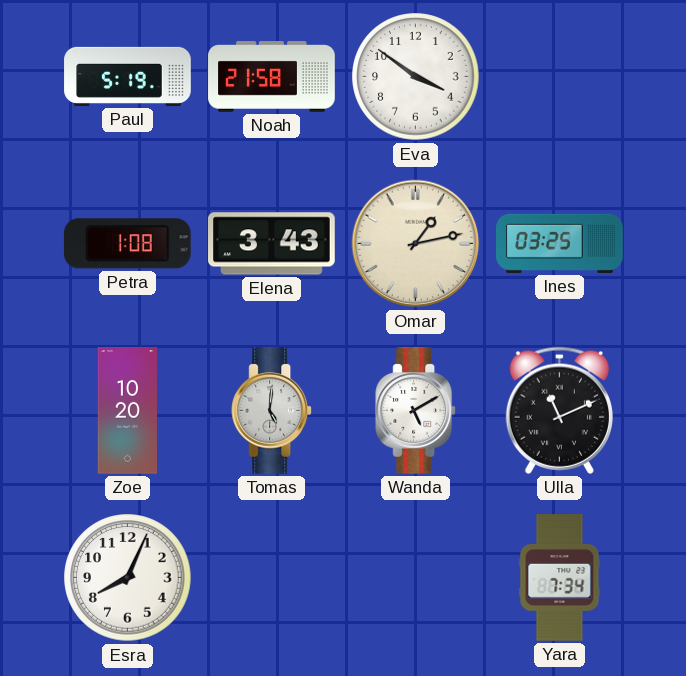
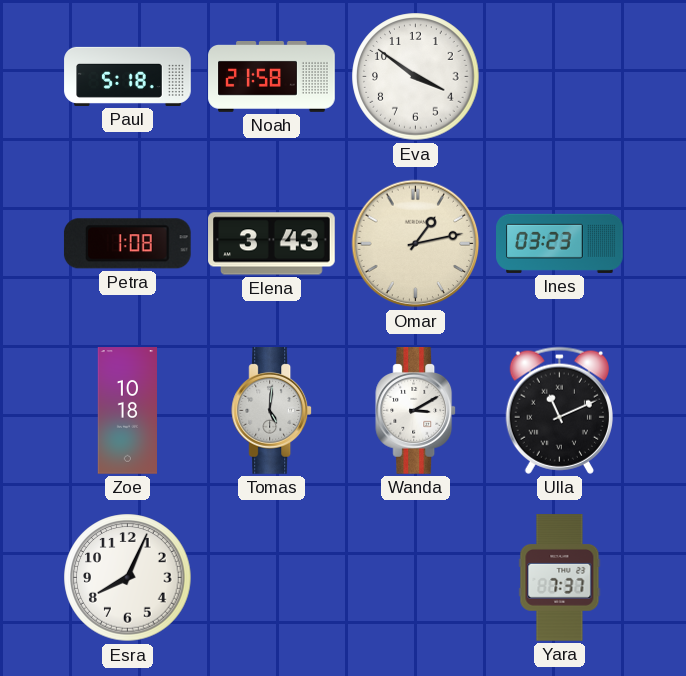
Paul: 5:19 -> 5:18
Ines: 03:25 -> 03:23
Zoe: 10:20 -> 10:18
Wanda: 5:10 -> 3:10
Yara: 7:34 -> 7:37
